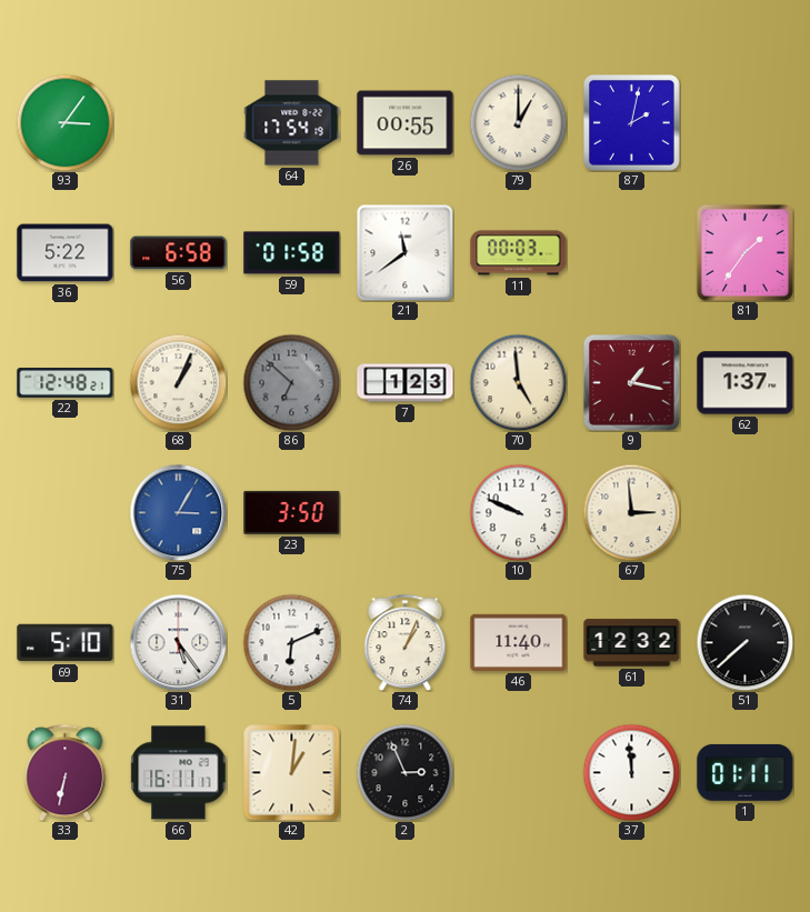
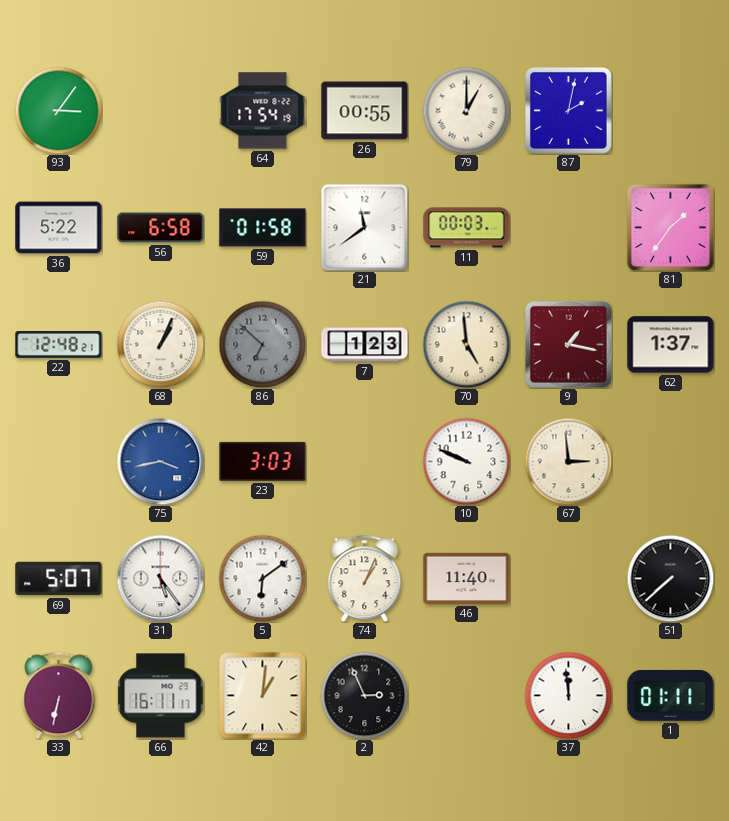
75: 3:05 -> 3:43
23: 3:50 -> 3:03
69: 5:10 -> 5:07
5: 6:11 -> 6:09
61: 12:32 -> none
